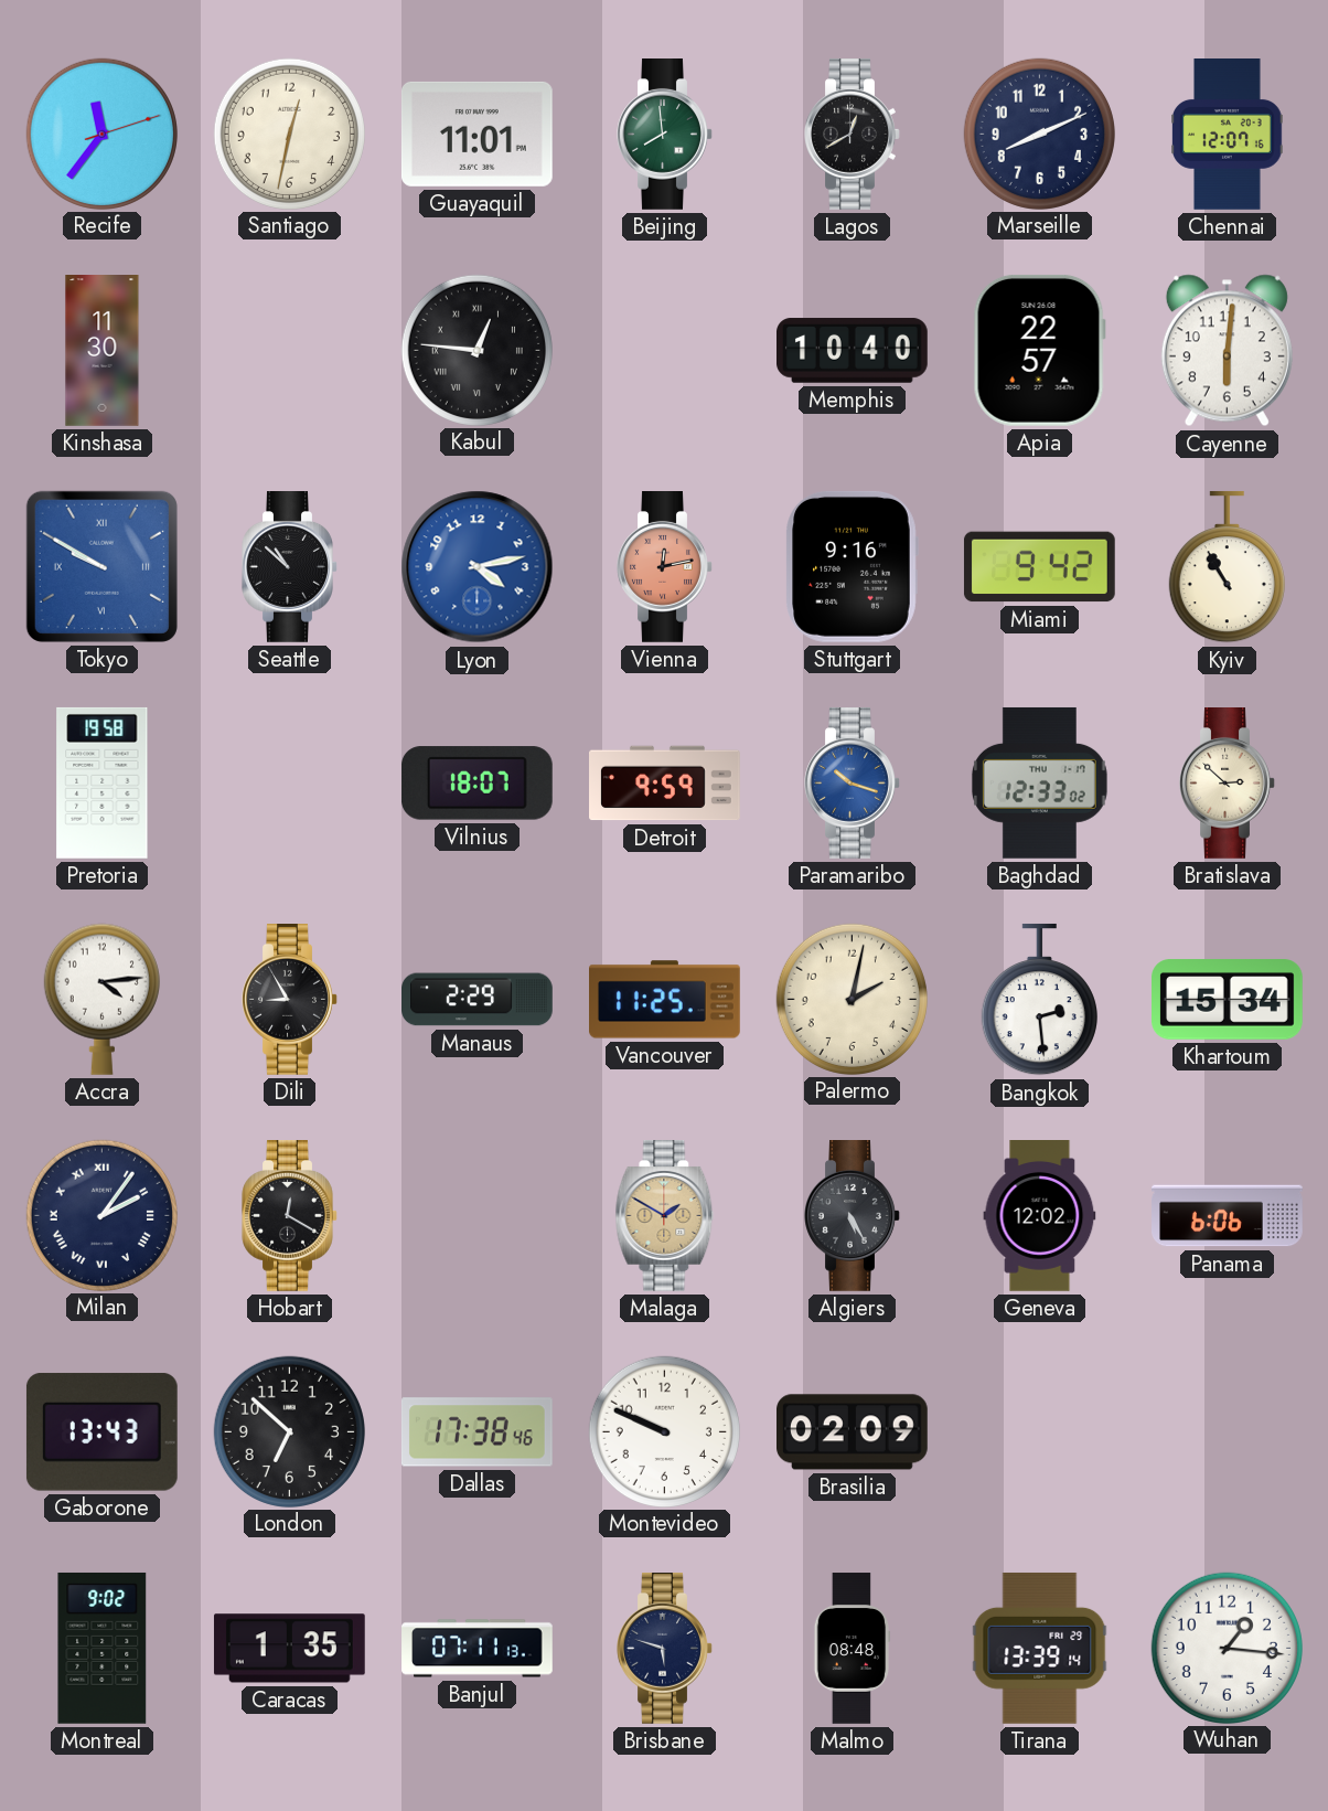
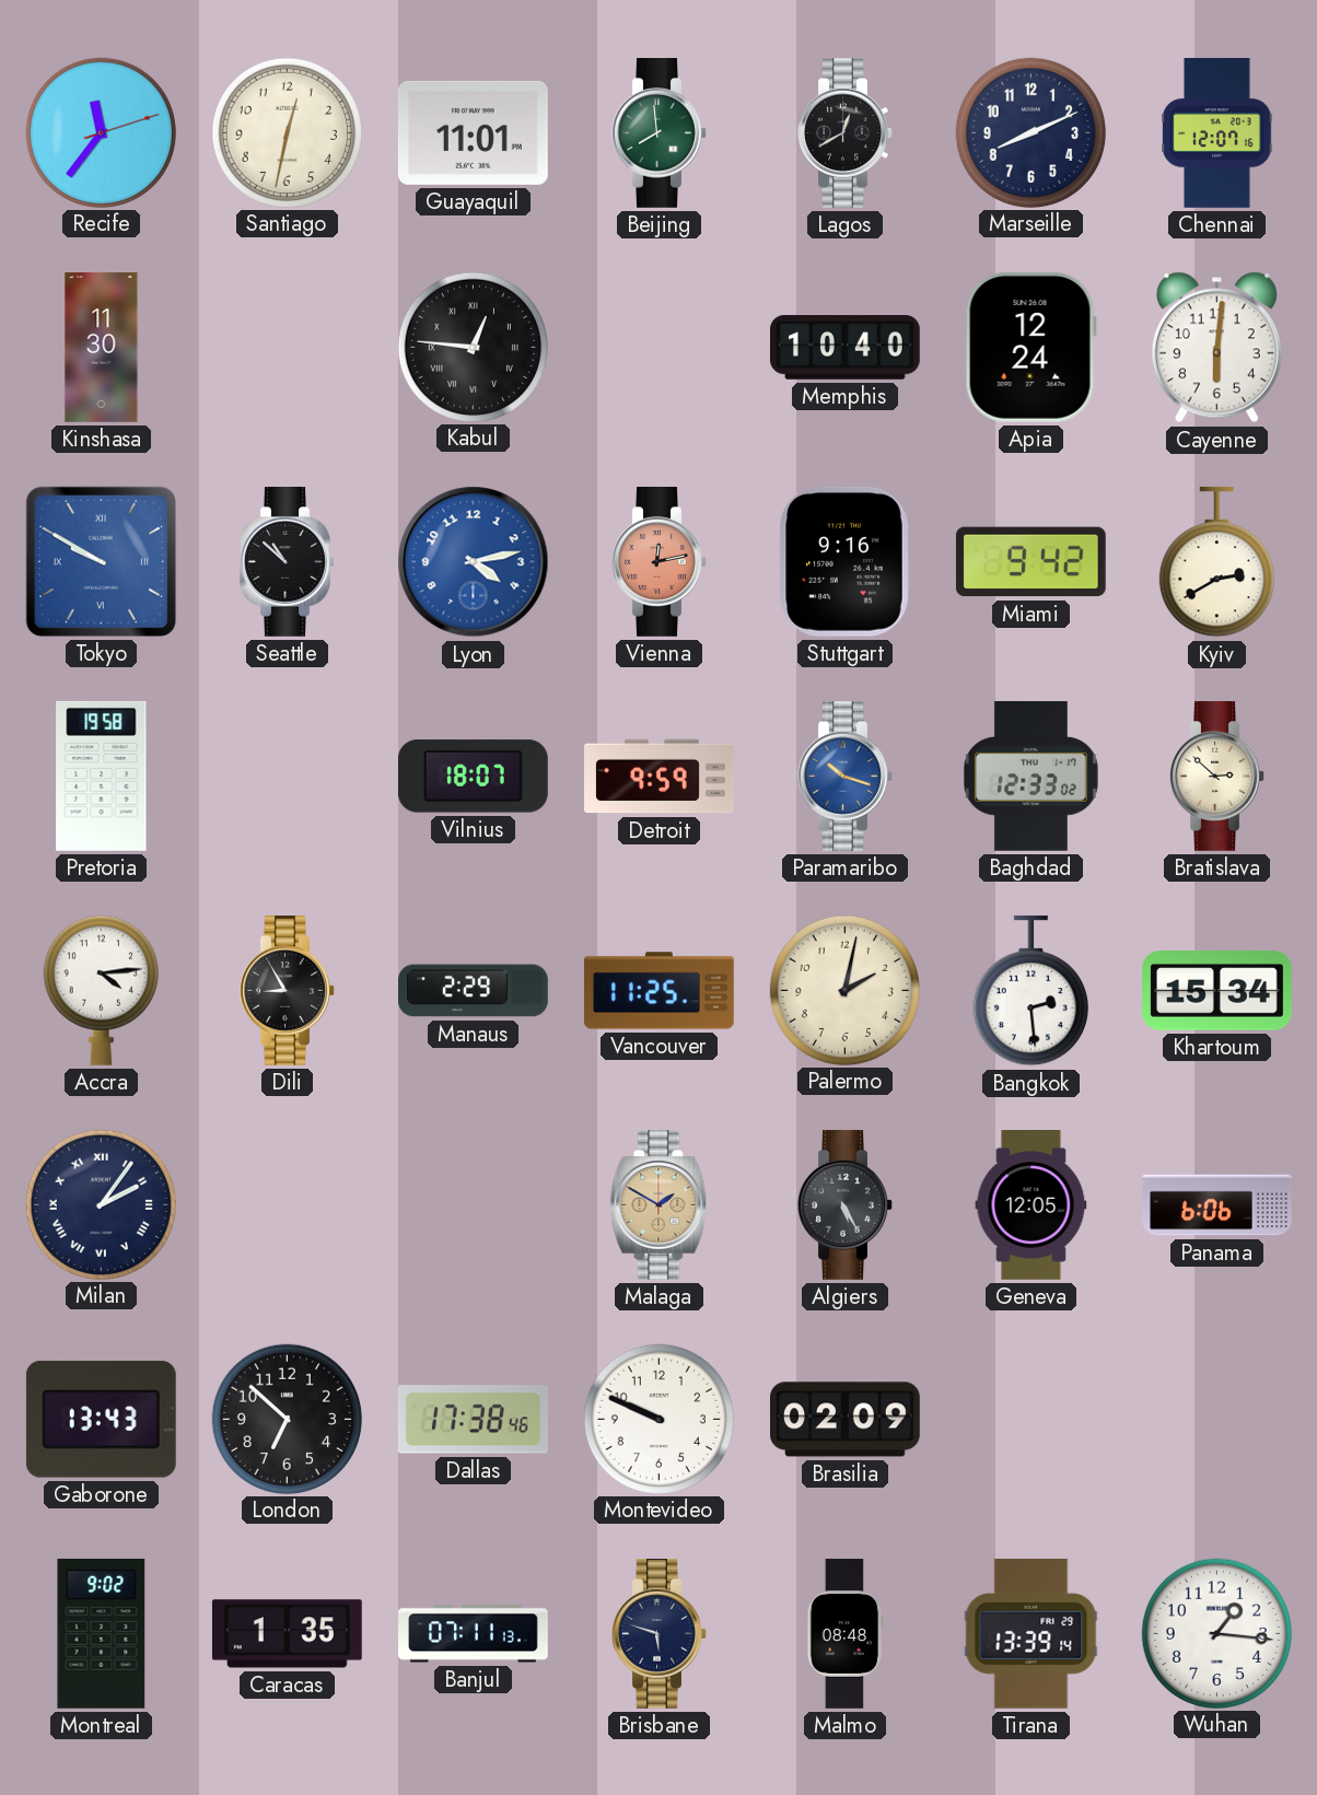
Apia: 22:57 -> 12:24
Kyiv: 10:55 -> 2:40
Hobart: 12:20 -> none
Geneva: 12:02 -> 12:05
